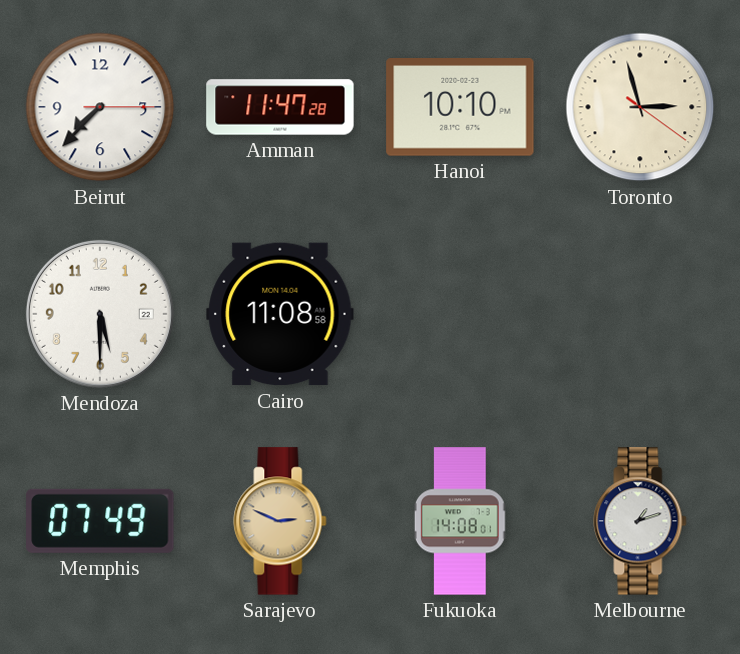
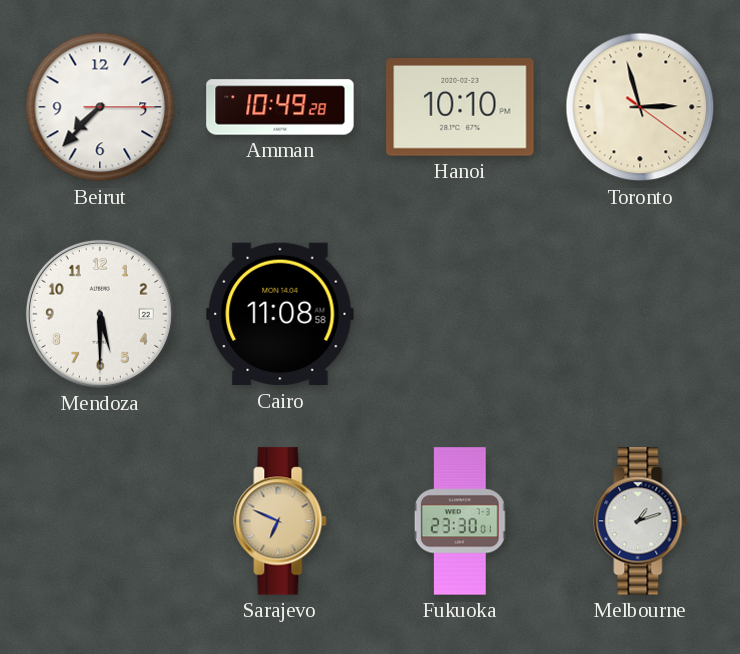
Amman: 11:47 -> 10:49
Memphis: 07:49 -> none
Sarajevo: 2:49 -> 6:49
Fukuoka: 14:08 -> 23:30
